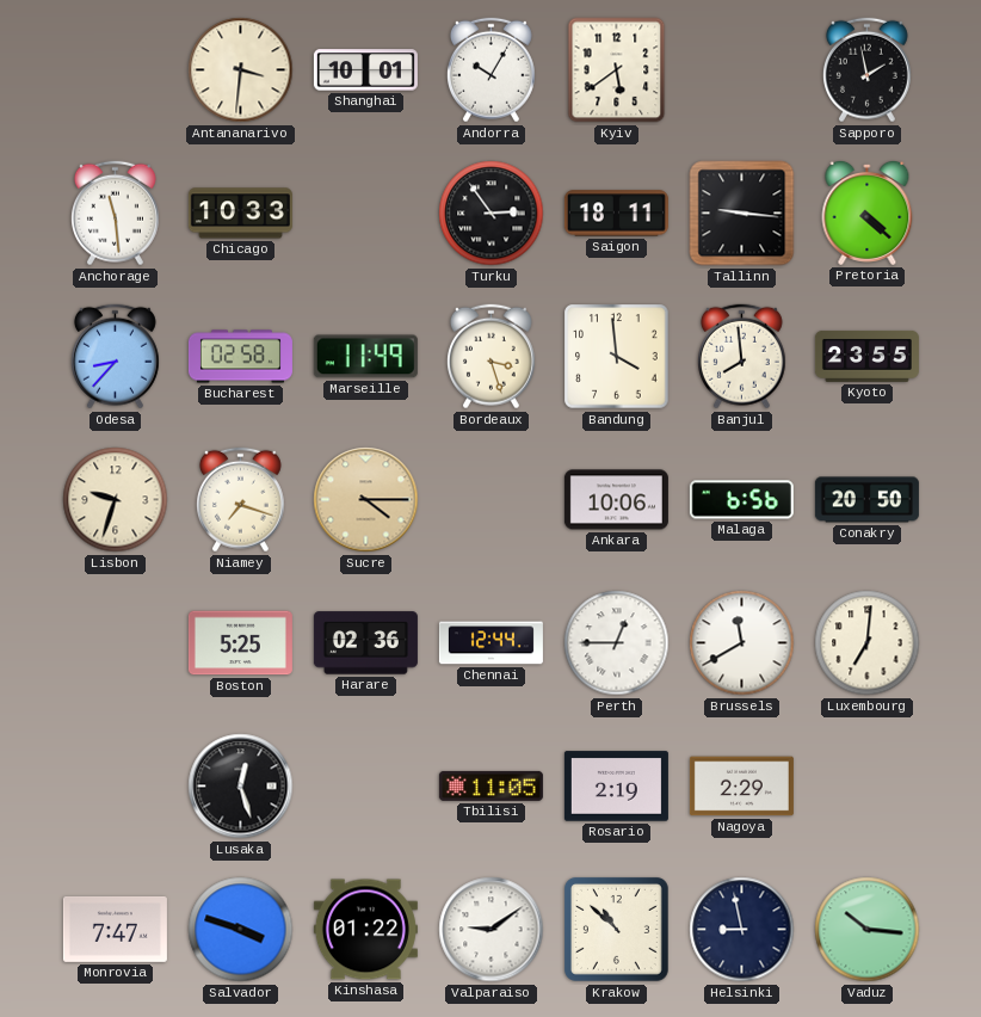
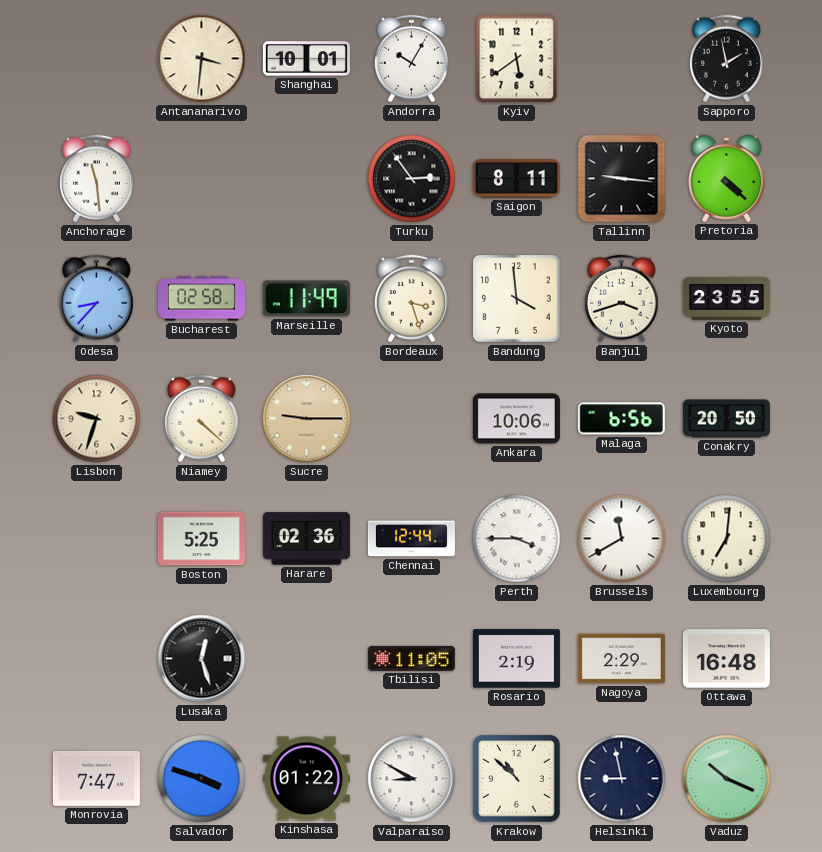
Chicago: 10:33 -> none
Saigon: 18:11 -> 8:11
Banjul: 7:59 -> 3:42
Niamey: 7:18 -> 4:22
Sucre: 4:15 -> 9:15
Perth: 12:45 -> 3:45
Ottawa: none -> 16:48
Valparaiso: 9:09 -> 8:50
Vaduz: 10:16 -> 10:19
